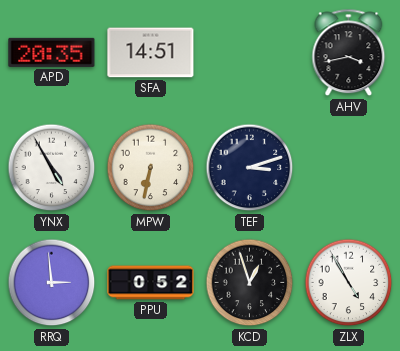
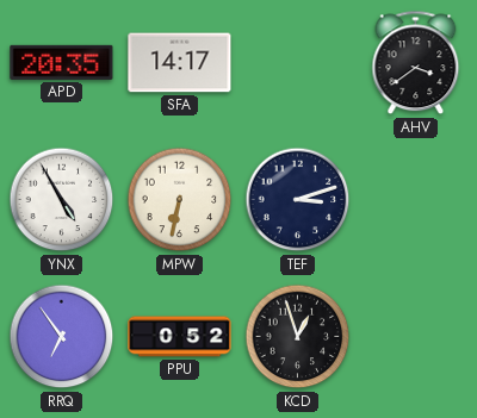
SFA: 14:51 -> 14:17
AHV: 3:43 -> 3:39
RRQ: 2:59 -> 6:54
ZLX: 4:55 -> none
